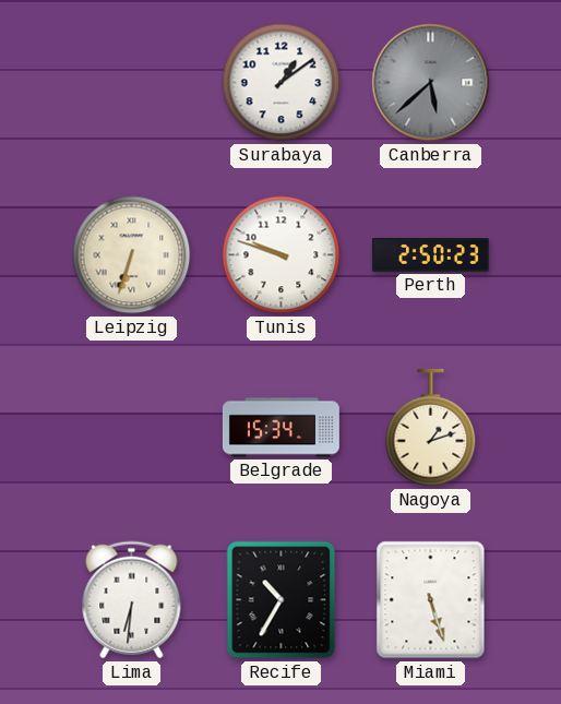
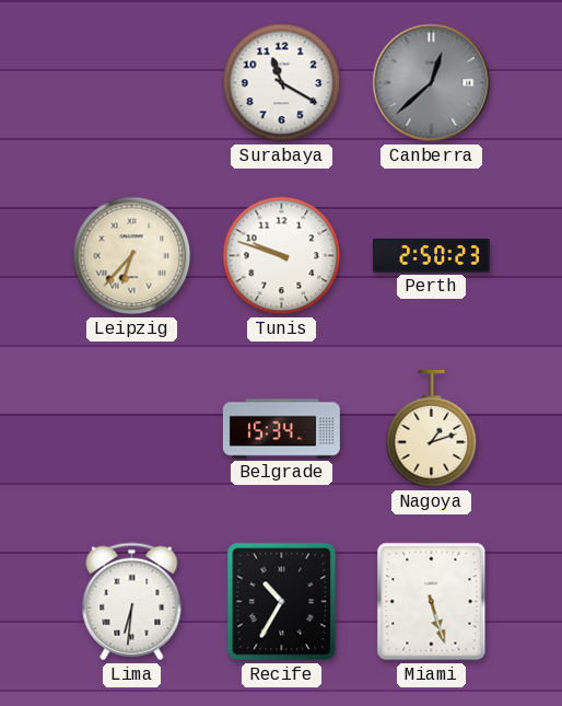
Surabaya: 1:09 -> 11:20
Canberra: 5:38 -> 12:38
Leipzig: 6:33 -> 6:37
